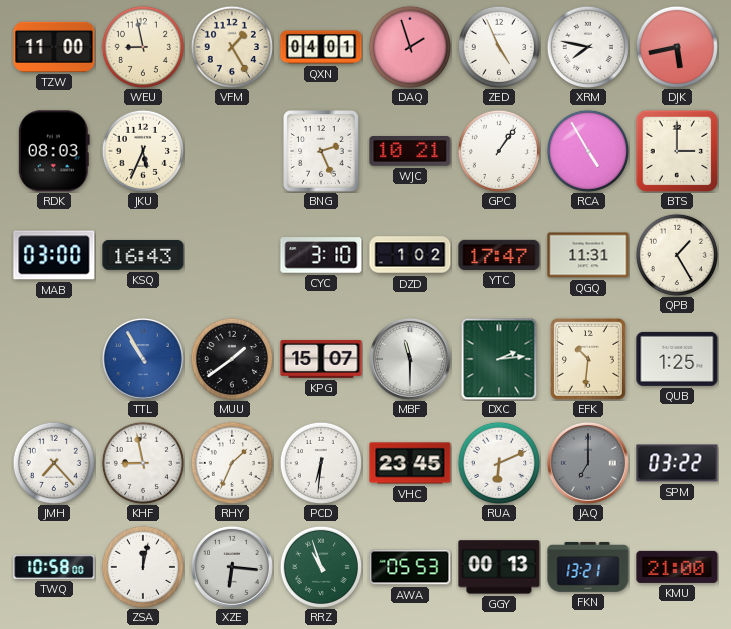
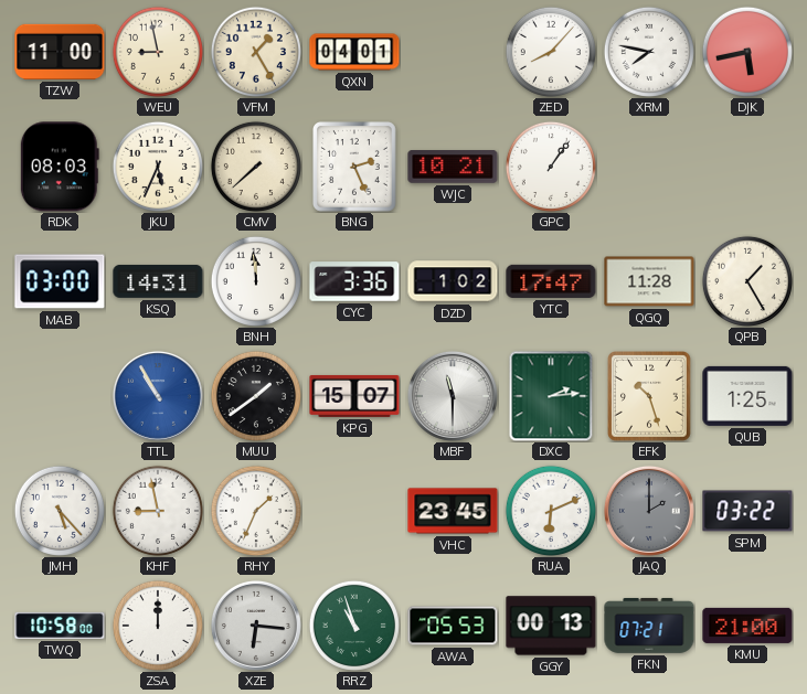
DAQ: 1:57 -> none
ZED: 4:56 -> 8:07
CMV: none -> 7:38
RCA: 4:55 -> none
BTS: 3:00 -> none
KSQ: 16:43 -> 14:31
BNH: none -> 11:59
CYC: 3:10 -> 3:36
QGQ: 11:31 -> 11:28
EFK: 10:31 -> 10:27
JMH: 7:23 -> 5:23
PCD: 6:31 -> none
JAQ: 7:00 -> 2:00
ZSA: 12:02 -> 12:00
FKN: 13:21 -> 07:21
